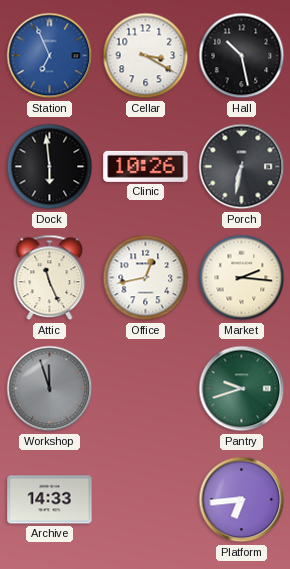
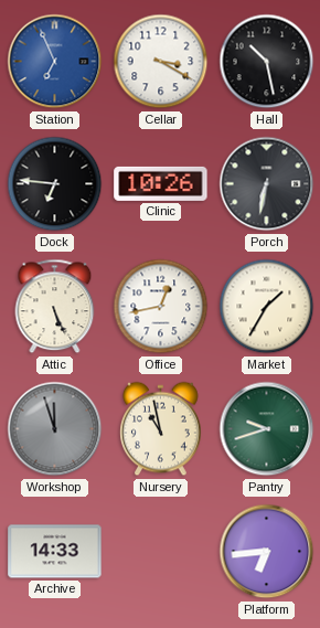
Dock: 5:59 -> 6:46
Attic: 11:26 -> 5:26
Market: 2:16 -> 1:35
Nursery: none -> 10:58
